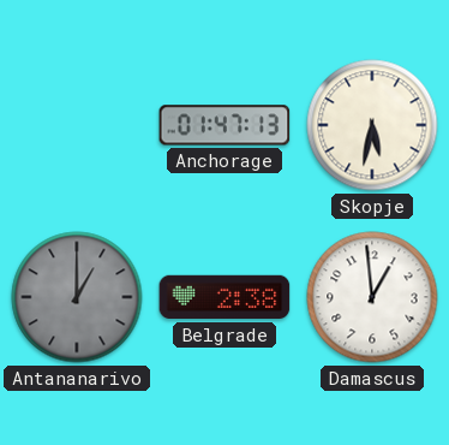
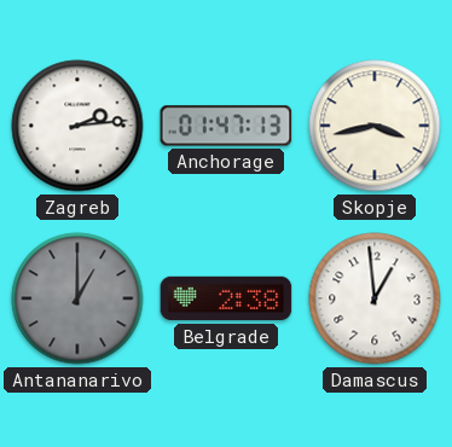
Zagreb: none -> 2:14
Skopje: 5:32 -> 3:43
